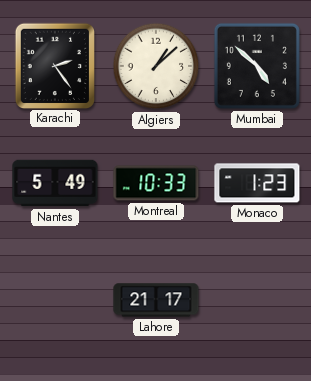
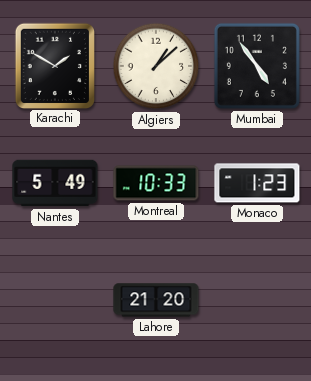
Karachi: 2:24 -> 1:50
Mumbai: 4:52 -> 4:54
Lahore: 21:17 -> 21:20
